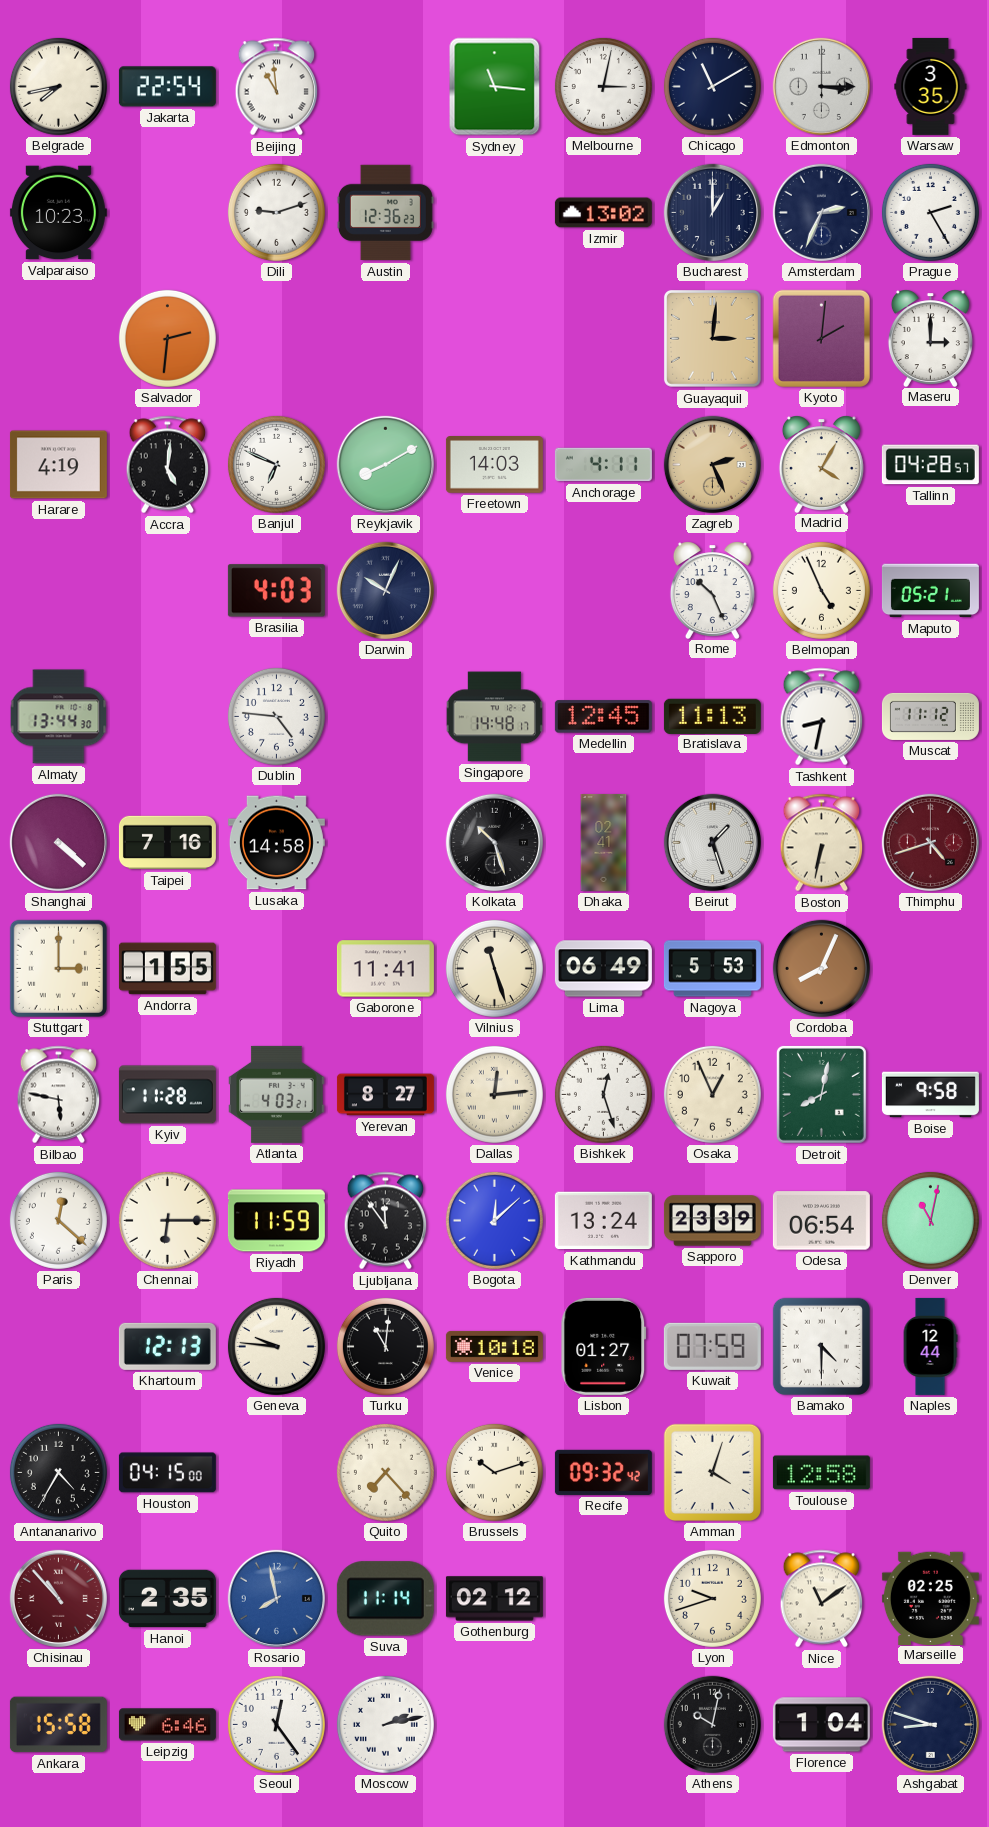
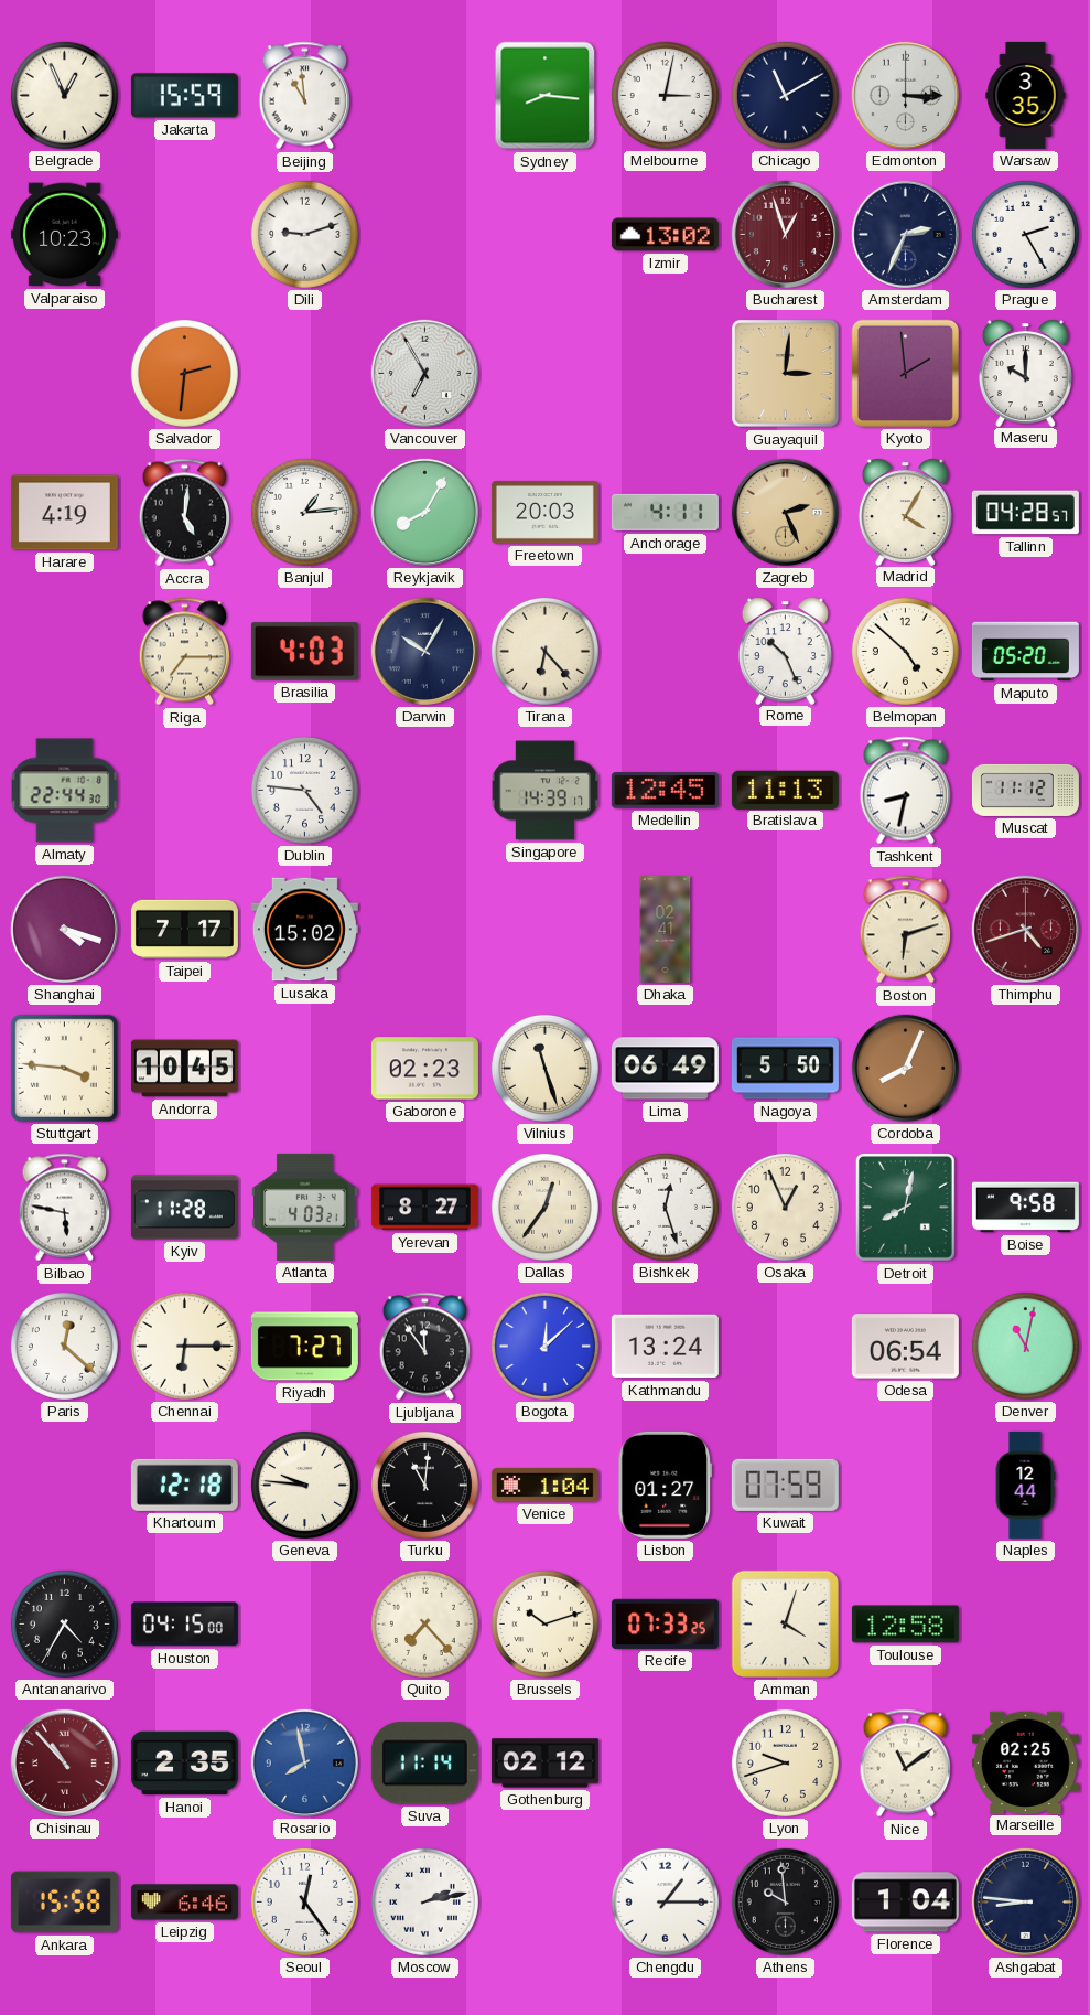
Belgrade: 7:43 -> 12:56
Jakarta: 22:54 -> 15:59
Sydney: 11:16 -> 8:16
Austin: 12:36 -> none
Bucharest: 1:00 -> 12:57
Bucharest dial: navy -> burgundy
Vancouver: none -> 6:55
Kyoto: 2:01 -> 1:59
Maseru: 3:00 -> 10:00
Banjul: 6:49 -> 1:14
Reykjavik: 8:10 -> 8:05
Freetown: 14:03 -> 20:03
Riga: none -> 7:15
Darwin: 10:04 -> 10:05
Tirana: none -> 6:23
Belmopan: 4:56 -> 4:52
Maputo: 05:21 -> 05:20
Almaty: 13:44 -> 22:44
Singapore: 14:48 -> 14:39
Shanghai: 4:22 -> 4:18
Taipei: 7:16 -> 7:17
Lusaka: 14:58 -> 15:02
Kolkata: 10:27 -> none
Beirut: 1:27 -> none
Boston: 6:32 -> 6:12
Stuttgart: 3:00 -> 3:46
Andorra: 1:55 -> 10:45
Gaborone: 11:41 -> 02:23
Nagoya: 5:53 -> 5:50
Dallas: 12:14 -> 12:36
Riyadh: 11:59 -> 7:27
Sapporo: 23:39 -> none
Khartoum: 12:13 -> 12:18
Venice: 10:18 -> 1:04
Bamako: 4:30 -> none
Recife: 09:32 -> 07:33
Chengdu: none -> 1:15
Athens: 10:02 -> 9:59
Ashgabat: 8:48 -> 8:46
